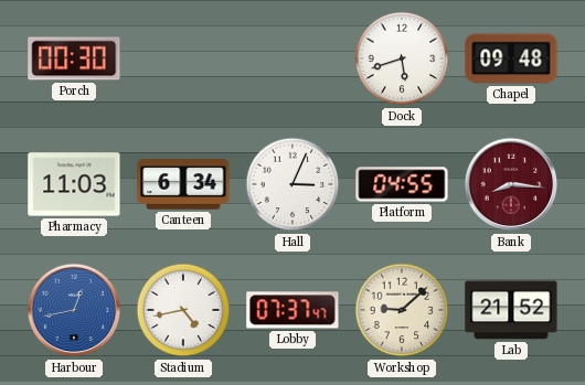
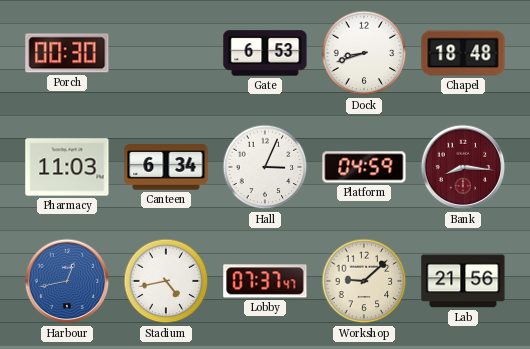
Gate: none -> 6:53
Dock: 5:42 -> 8:42
Chapel: 09:48 -> 18:48
Platform: 04:55 -> 04:59
Lab: 21:52 -> 21:56
